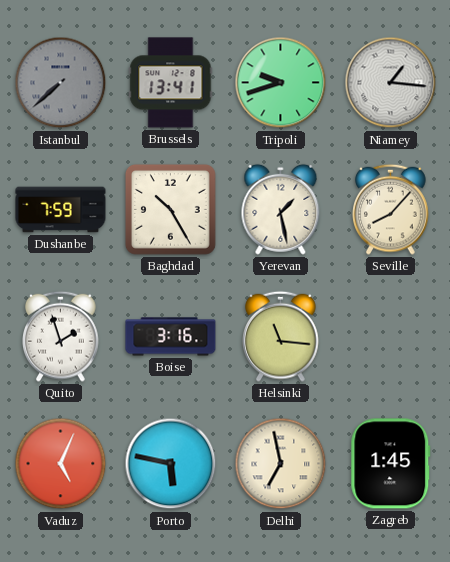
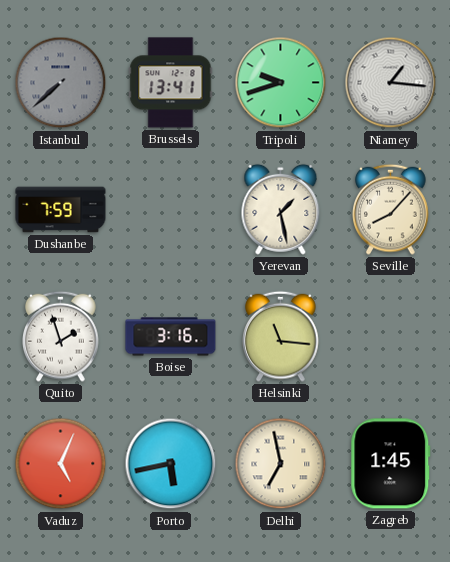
Baghdad: 10:25 -> none
Porto: 5:47 -> 5:43
